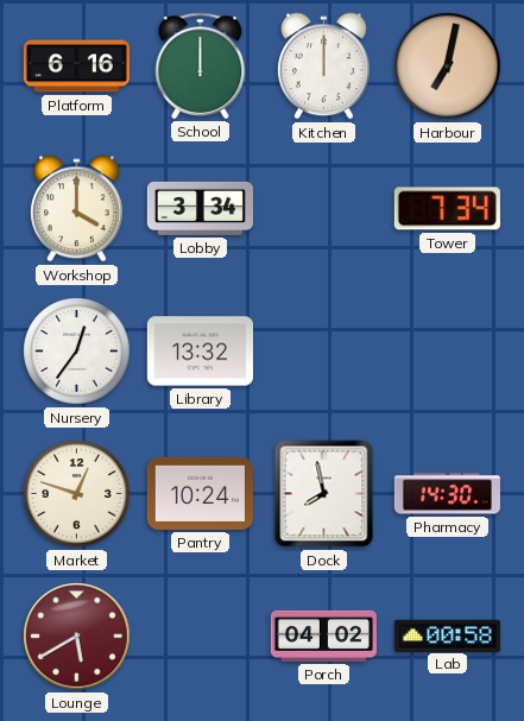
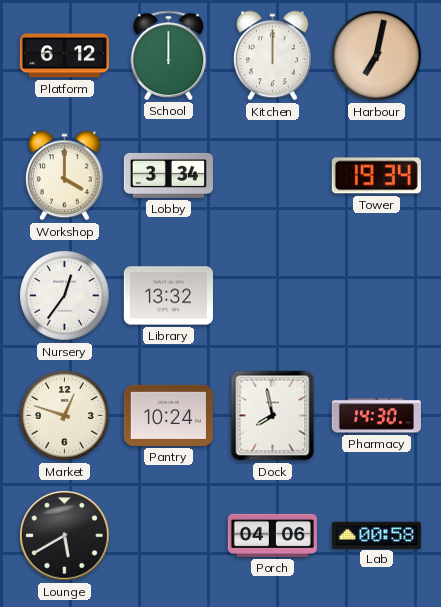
Platform: 6:16 -> 6:12
Tower: 7:34 -> 19:34
Lounge dial: burgundy -> black
Porch: 04:02 -> 04:06
